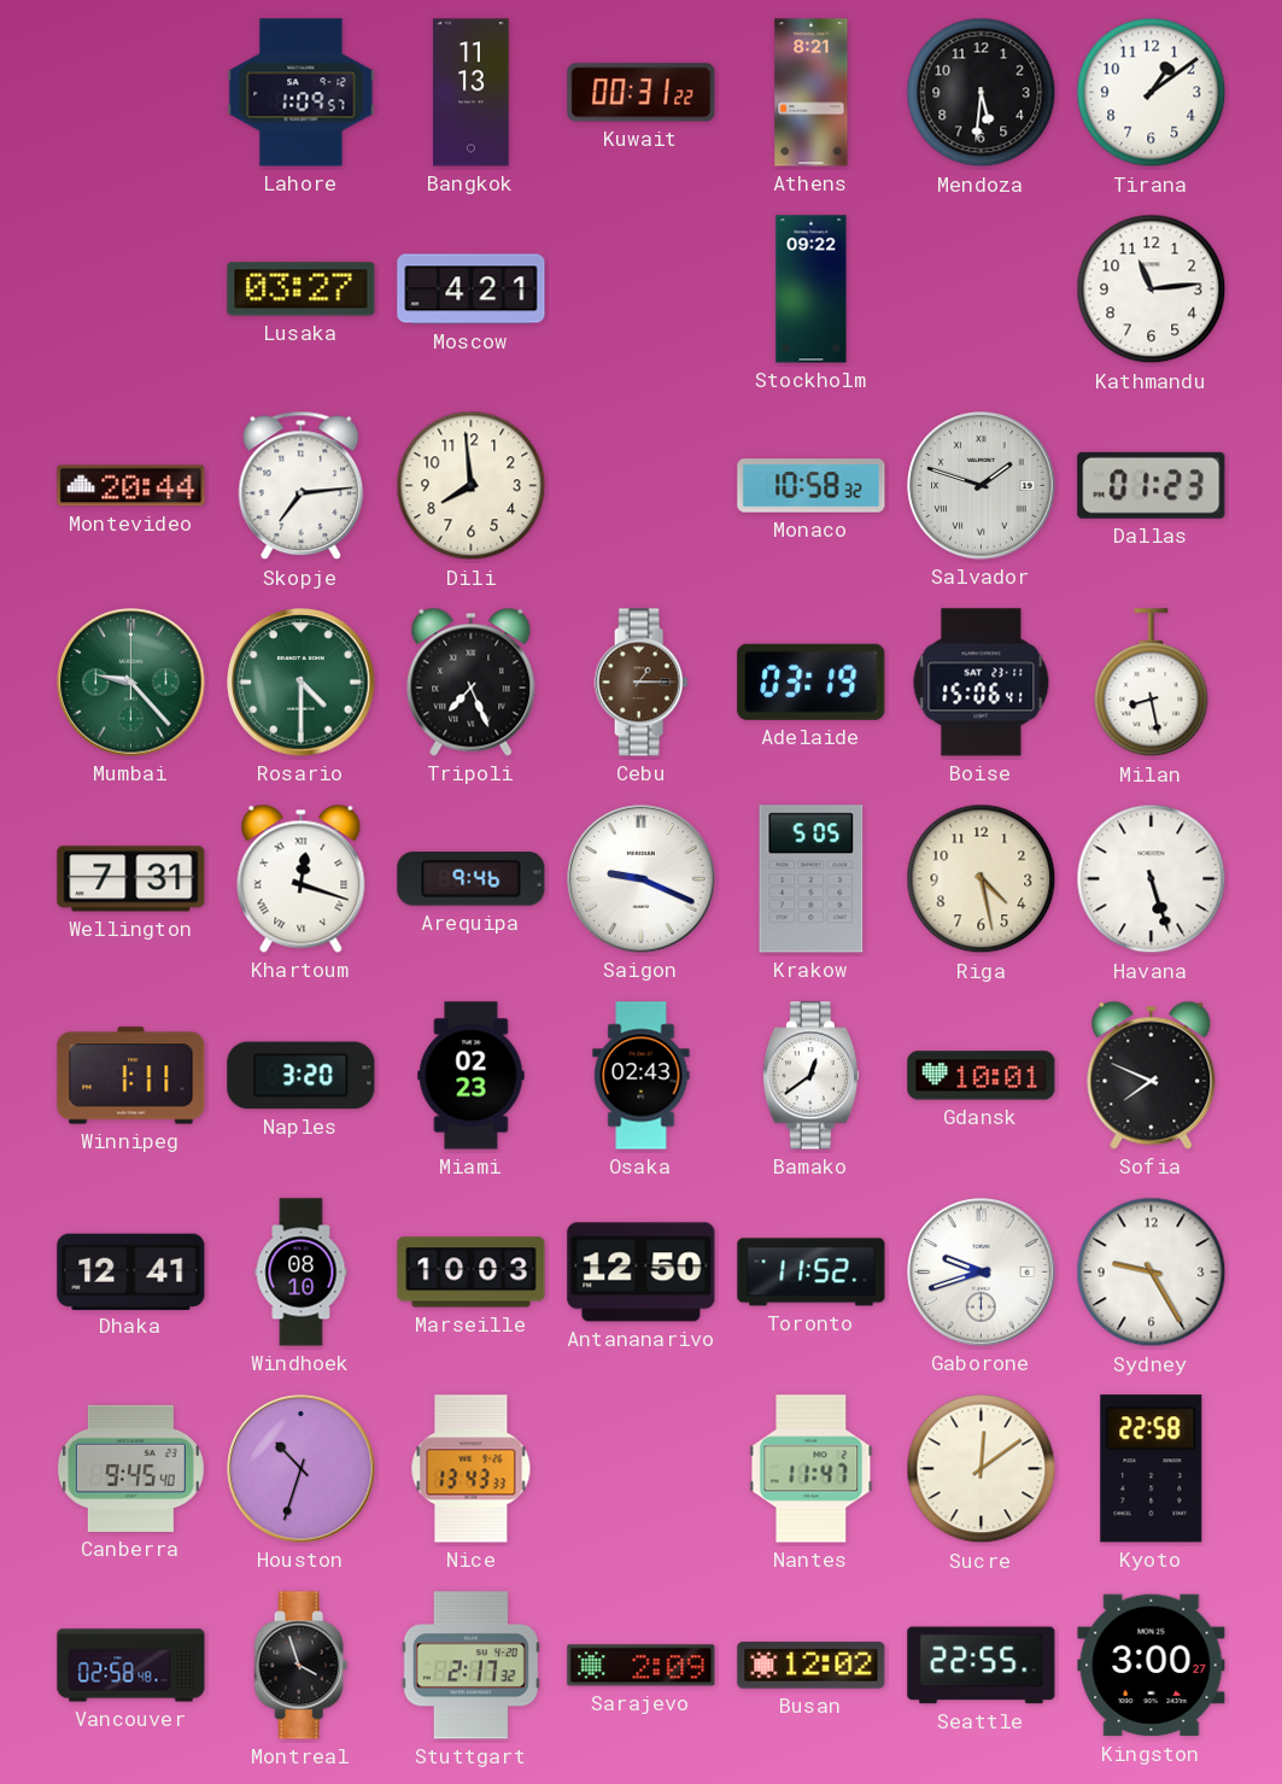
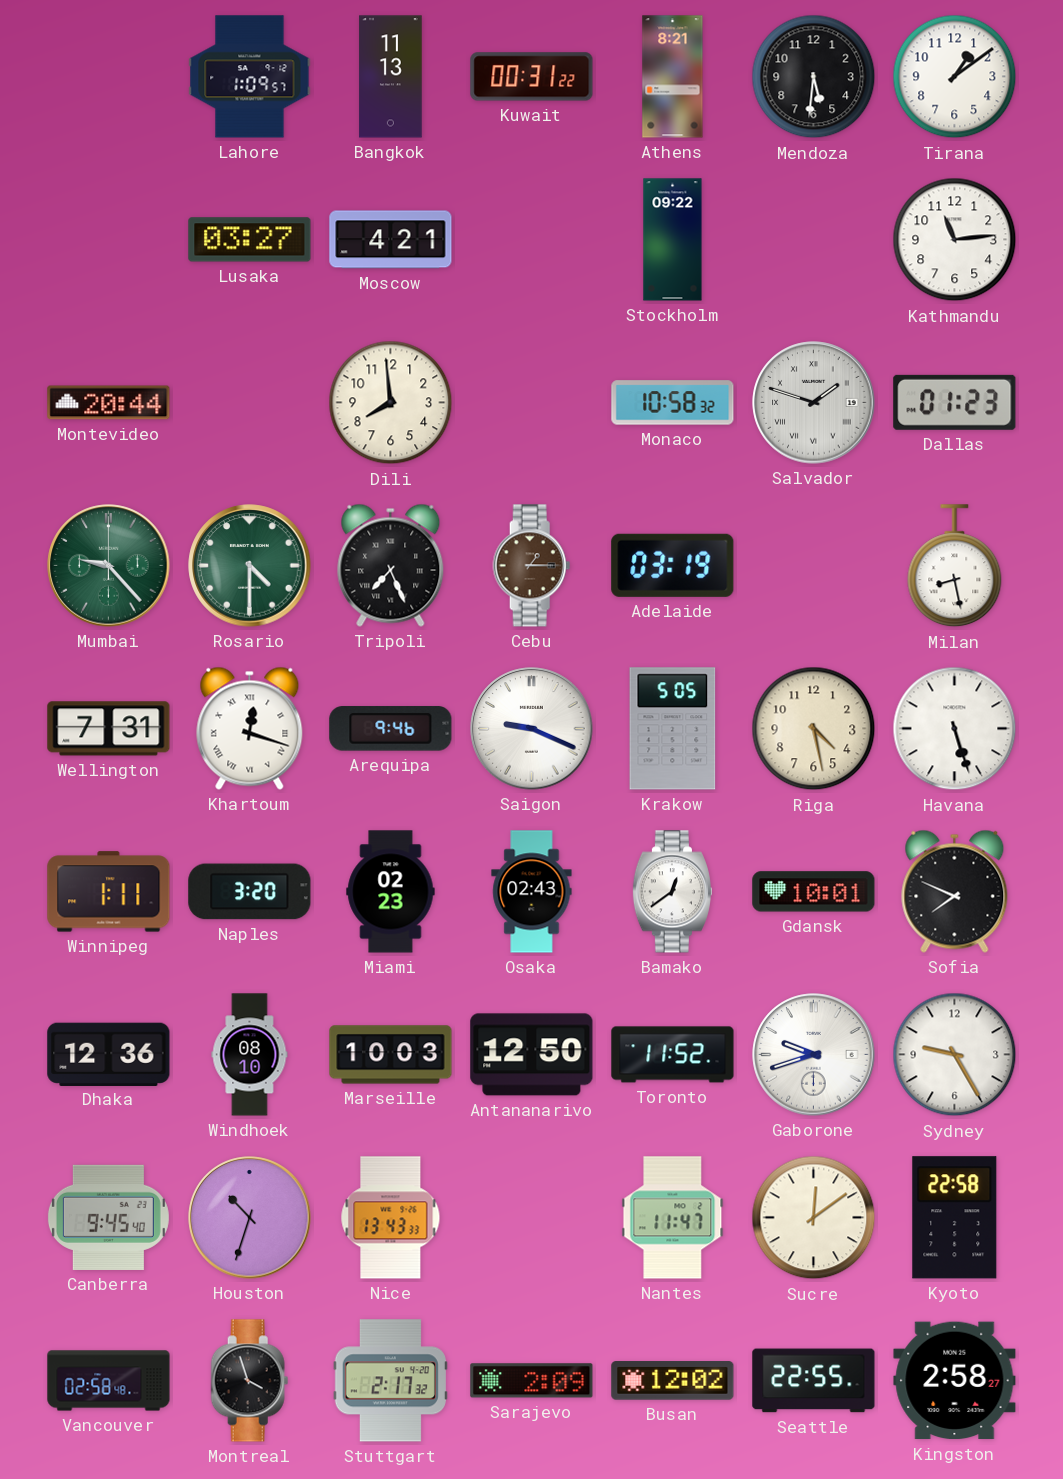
Skopje: 7:14 -> none
Boise: 15:06 -> none
Dhaka: 12:41 -> 12:36
Kingston: 3:00 -> 2:58
